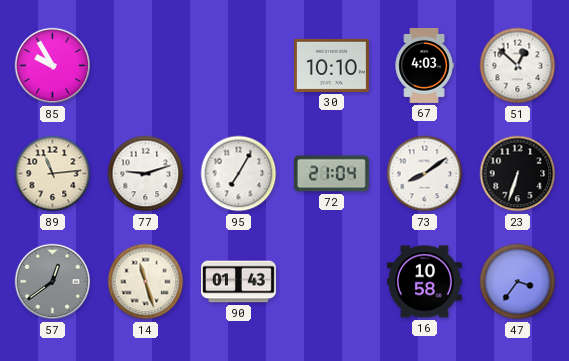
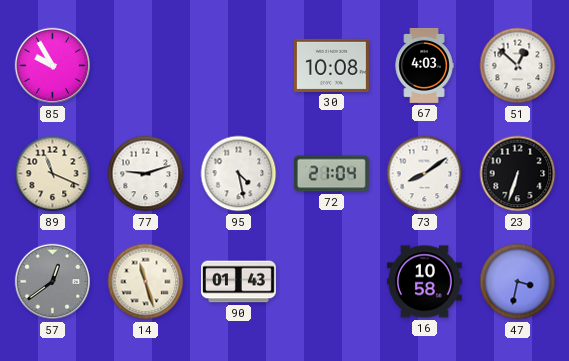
30: 10:10 -> 10:08
89: 11:14 -> 11:19
95: 7:05 -> 4:28
47: 3:36 -> 3:32
